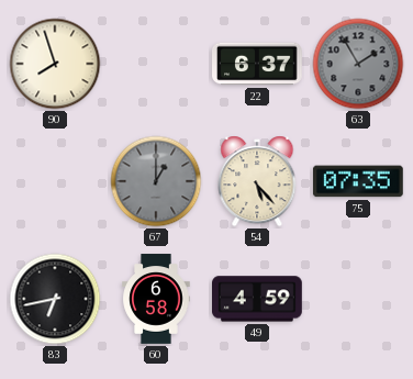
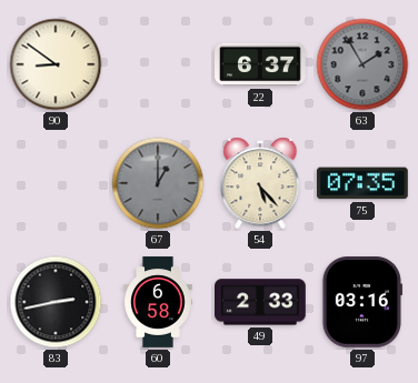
90: 7:57 -> 8:51
83: 6:43 -> 2:43
49: 4:59 -> 2:33
97: none -> 03:16
